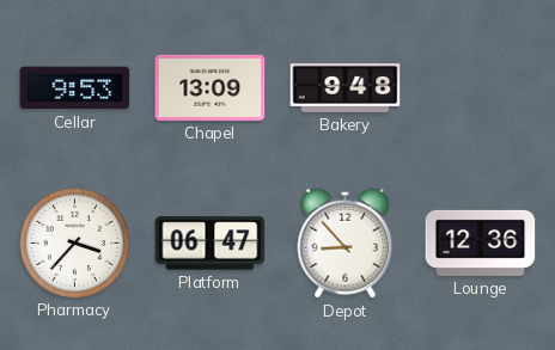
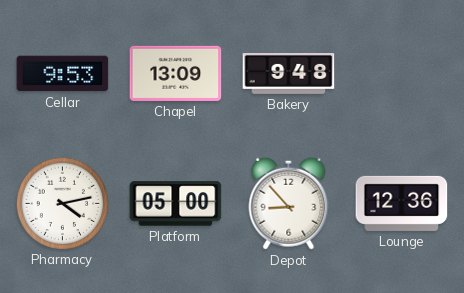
Pharmacy: 3:37 -> 4:13
Platform: 06:47 -> 05:00
